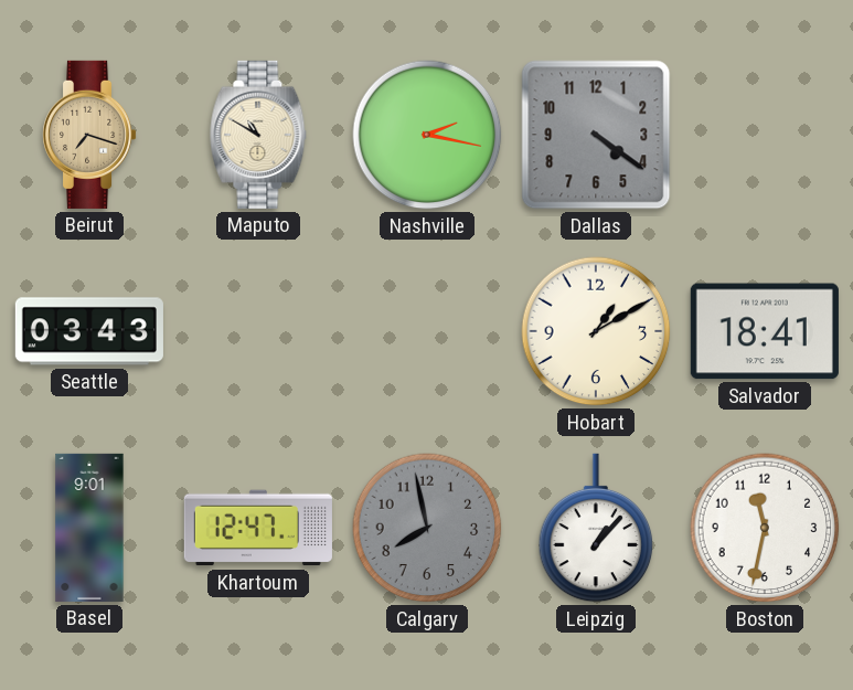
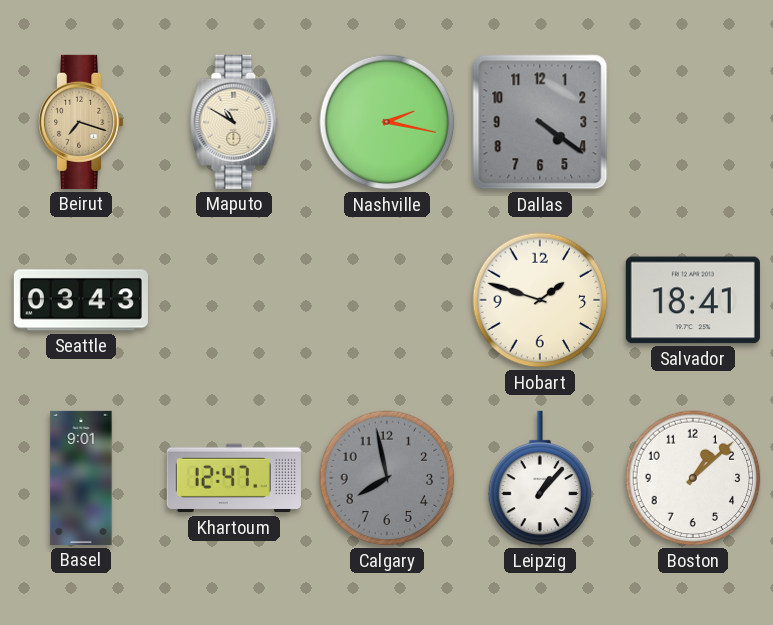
Hobart: 1:10 -> 1:48
Boston: 11:32 -> 1:08
